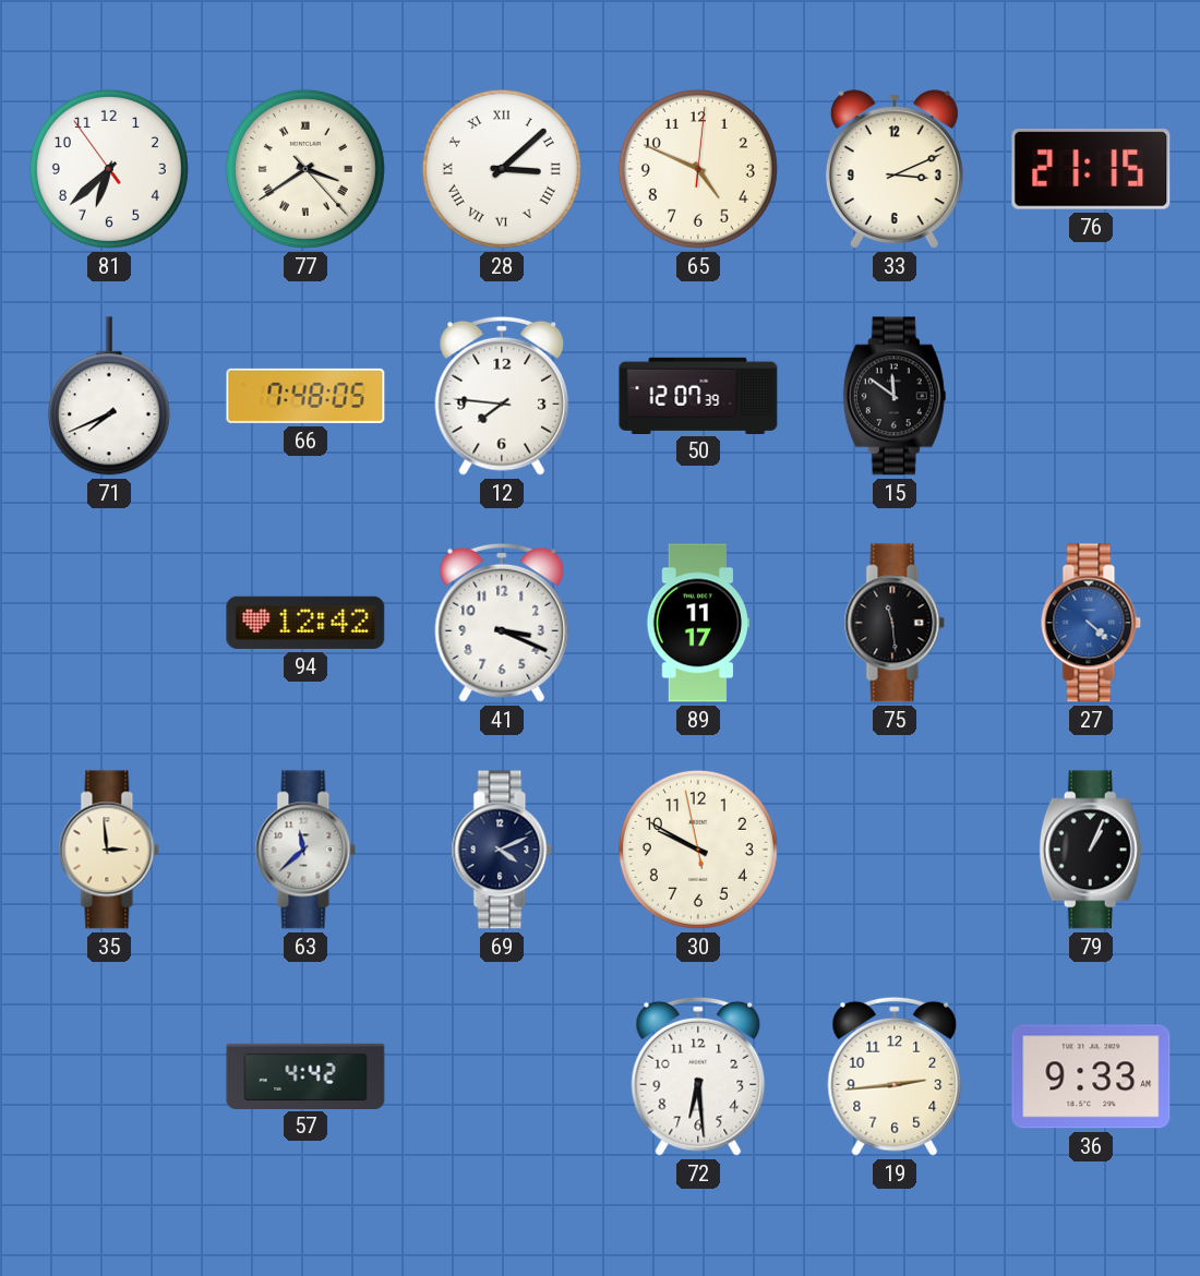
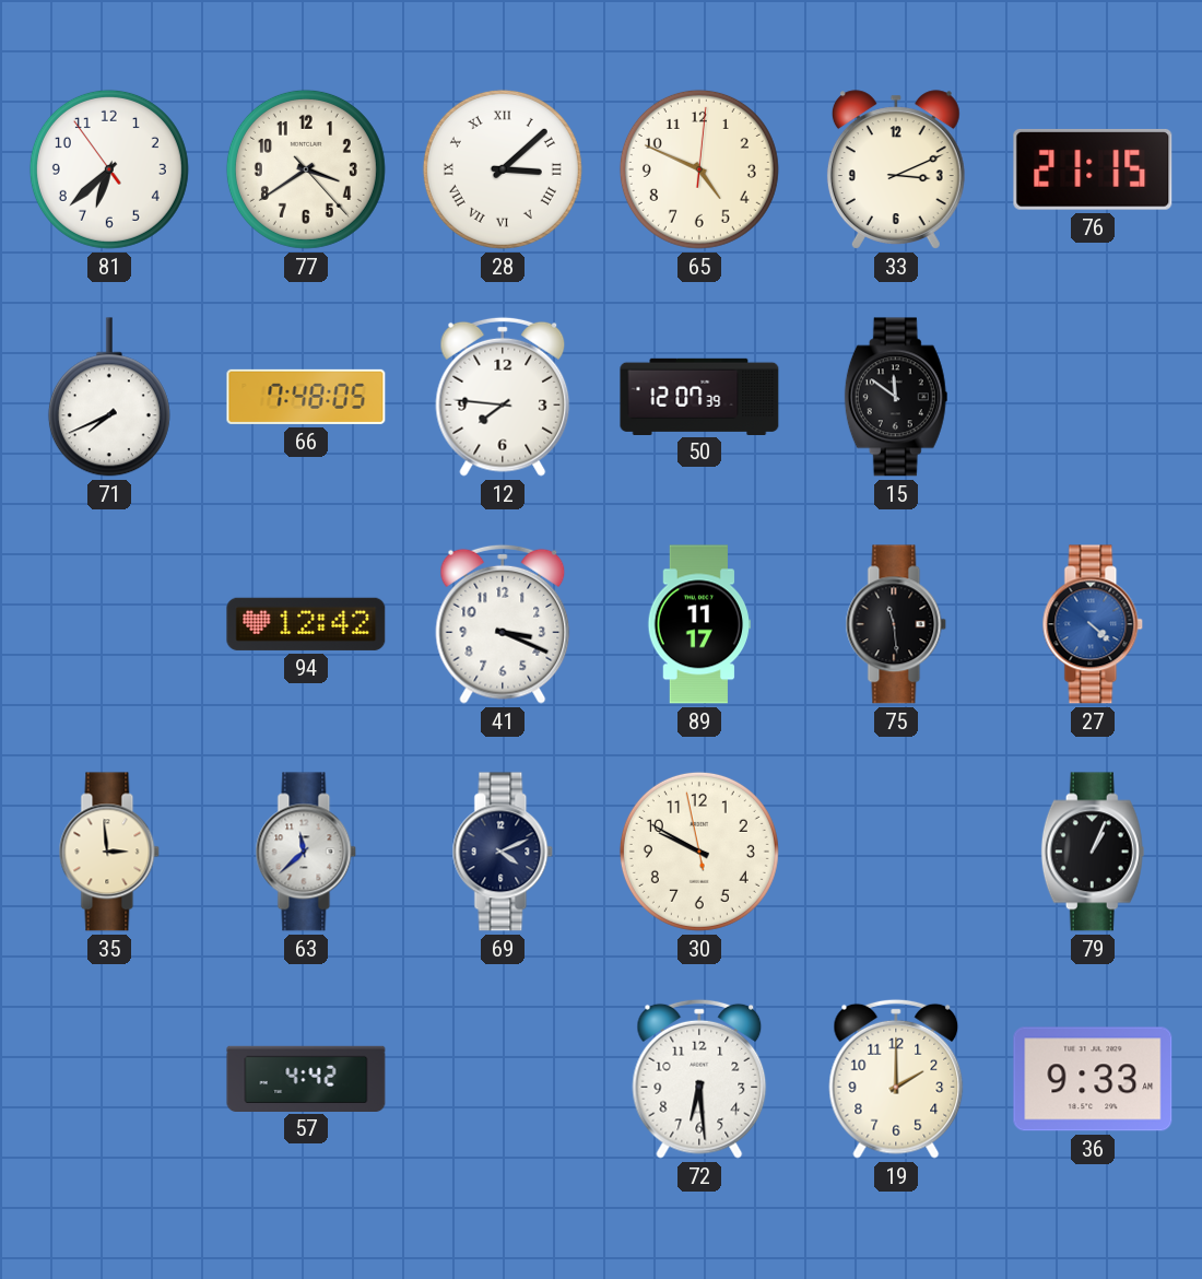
77 numerals: Roman -> Arabic
19: 2:44 -> 2:00
